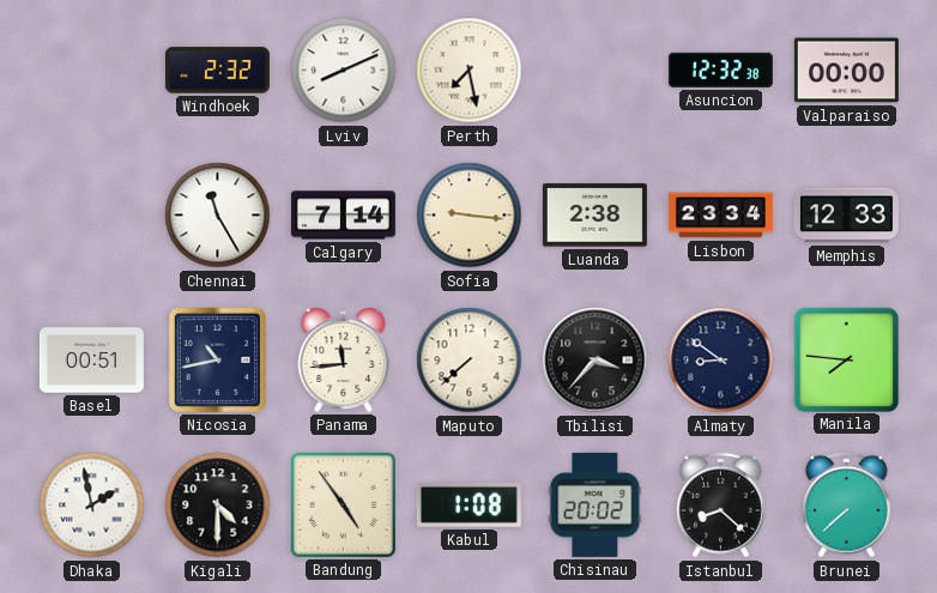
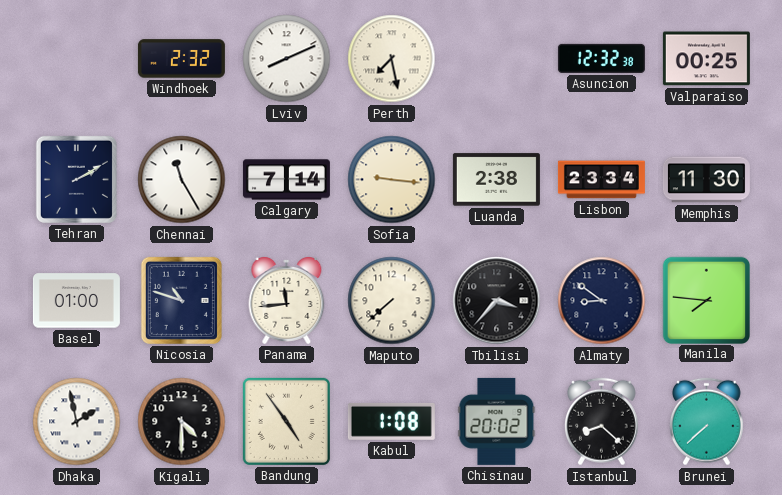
Valparaiso: 00:00 -> 00:25
Tehran: none -> 2:10
Memphis: 12:33 -> 11:30
Basel: 00:51 -> 01:00
Nicosia: 10:43 -> 10:48
